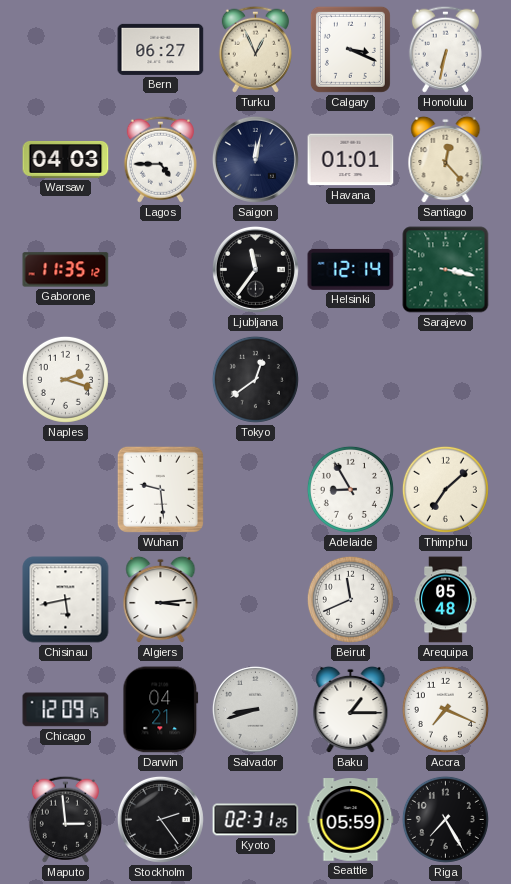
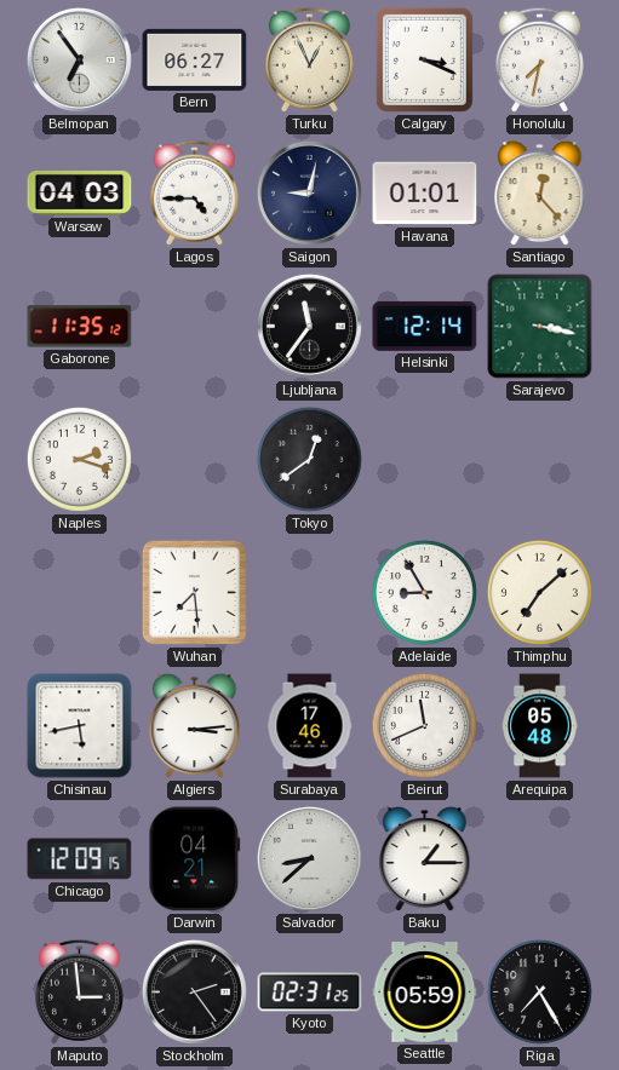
Belmopan: none -> 6:54
Honolulu: 6:32 -> 7:32
Saigon: 12:02 -> 9:02
Wuhan: 9:29 -> 7:29
Surabaya: none -> 17:46
Salvador: 8:42 -> 8:38
Accra: 7:19 -> none
